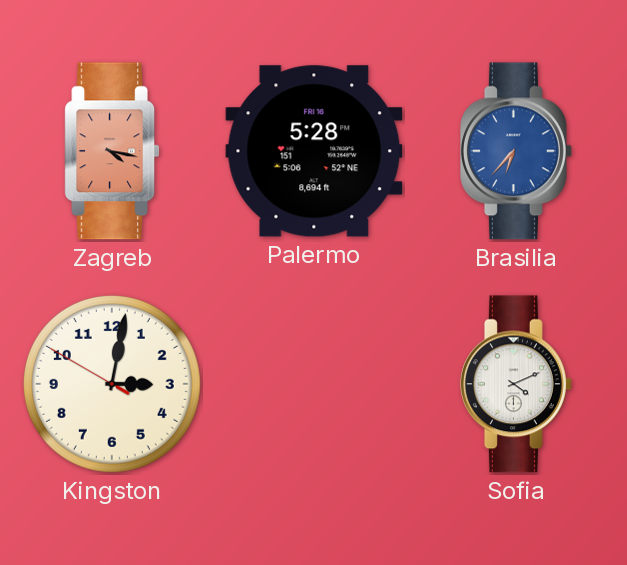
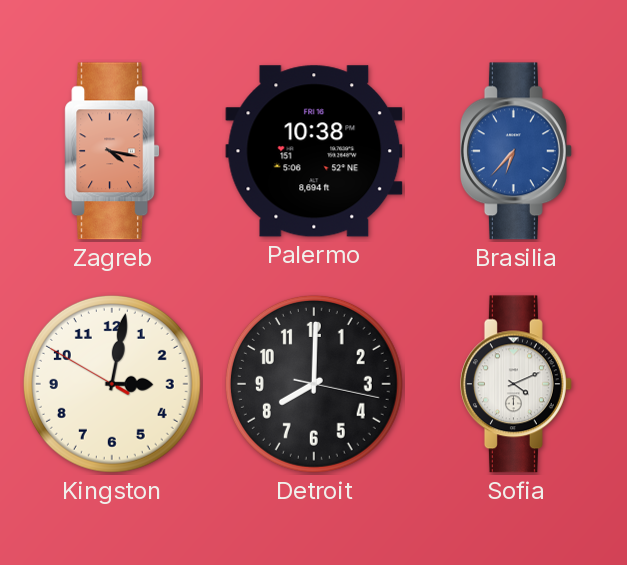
Palermo: 5:28 -> 10:38
Detroit: none -> 8:00
